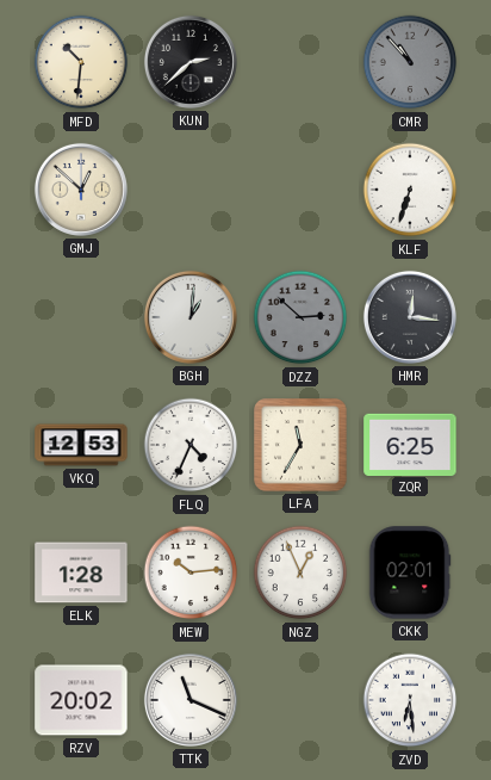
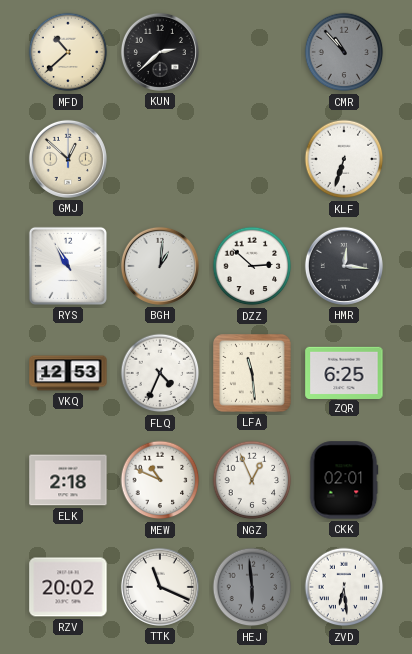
MFD: 10:31 -> 10:38
RYS: none -> 10:55
DZZ dial: grey -> white
LFA: 11:35 -> 11:29
ELK: 1:28 -> 2:18
MEW: 10:14 -> 10:49
HEJ: none -> 5:59
